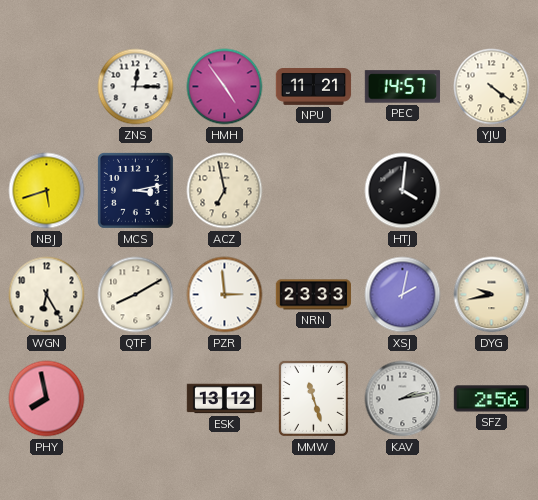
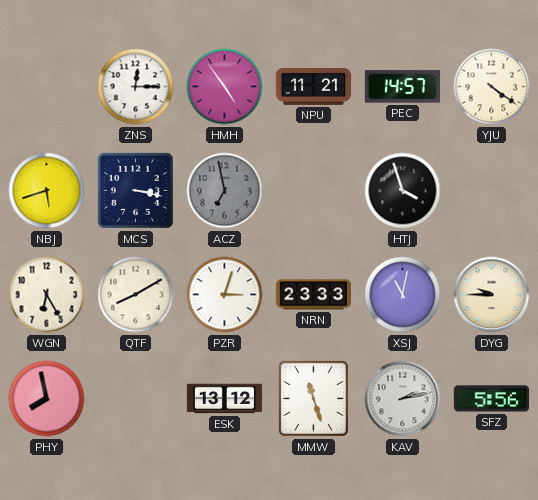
MCS: 3:13 -> 3:17
ACZ dial: cream -> grey
HTJ: 4:01 -> 3:57
PZR: 2:59 -> 3:03
XSJ: 2:02 -> 11:02
DYG: 9:43 -> 9:45
SFZ: 2:56 -> 5:56
